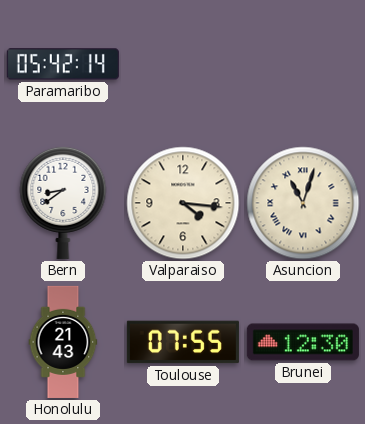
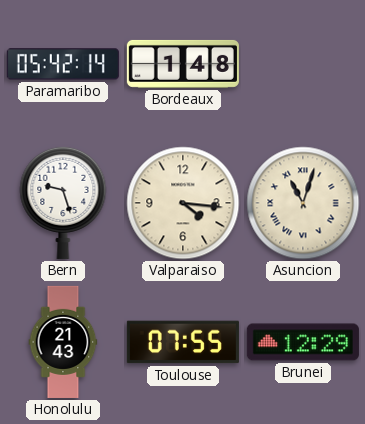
Bordeaux: none -> 1:48
Bern: 8:39 -> 9:27
Brunei: 12:30 -> 12:29
